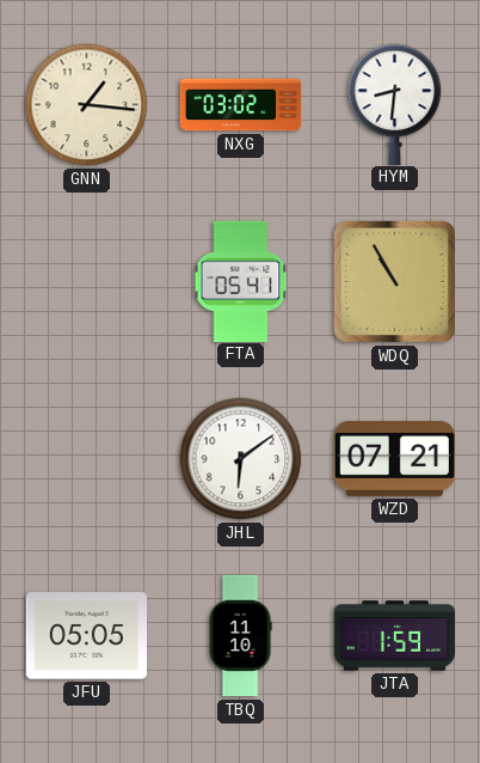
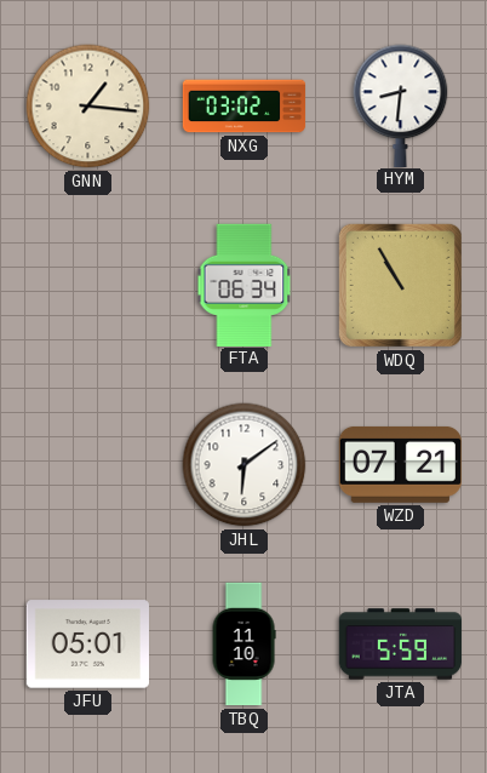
FTA: 05:41 -> 06:34
JFU: 05:05 -> 05:01
JTA: 1:59 -> 5:59
